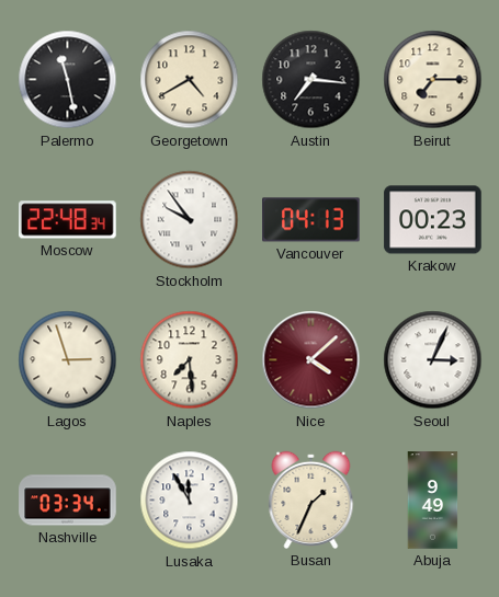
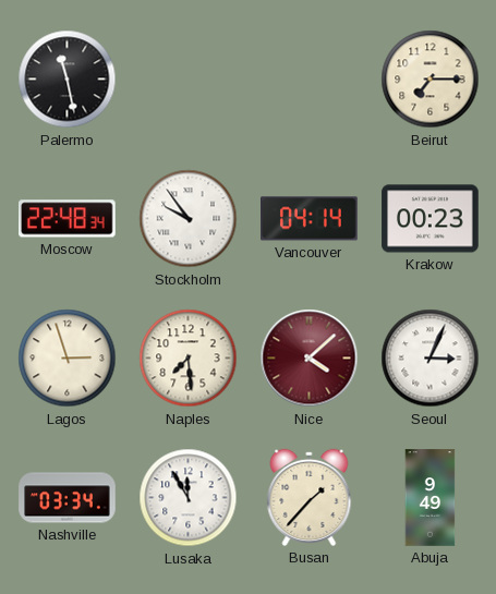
Georgetown: 4:40 -> none
Austin: 7:16 -> none
Vancouver: 04:13 -> 04:14
Busan: 1:34 -> 1:37
